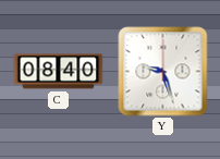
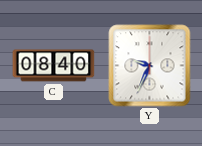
Y: 9:27 -> 9:34
